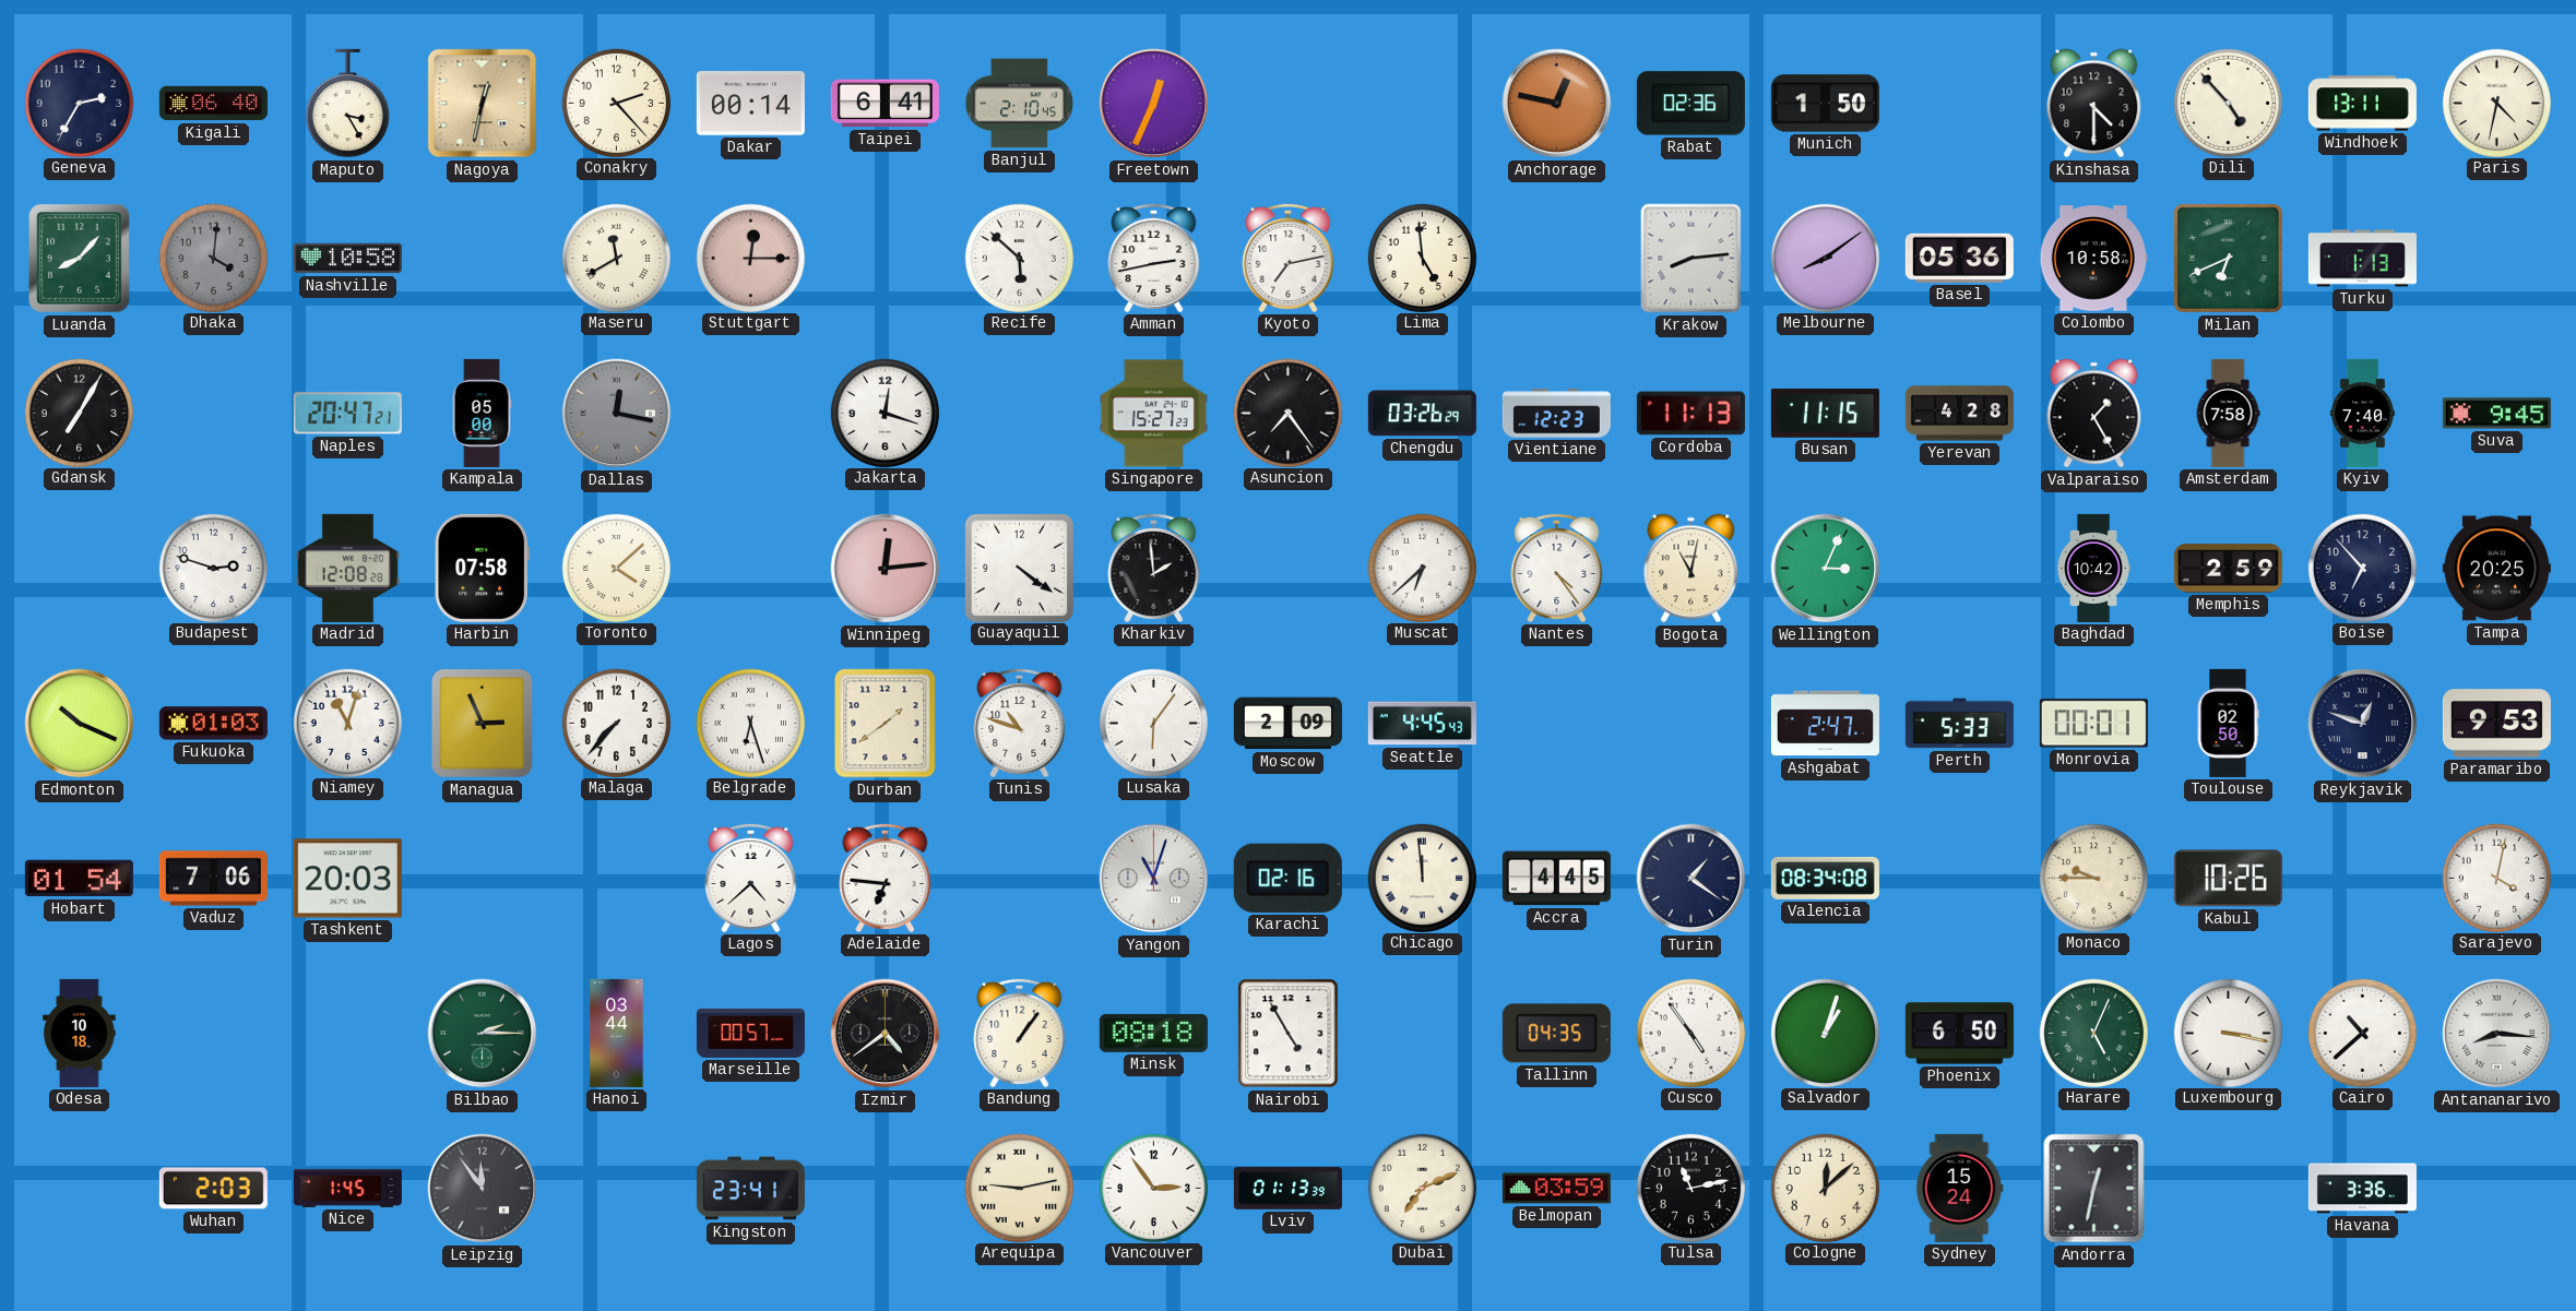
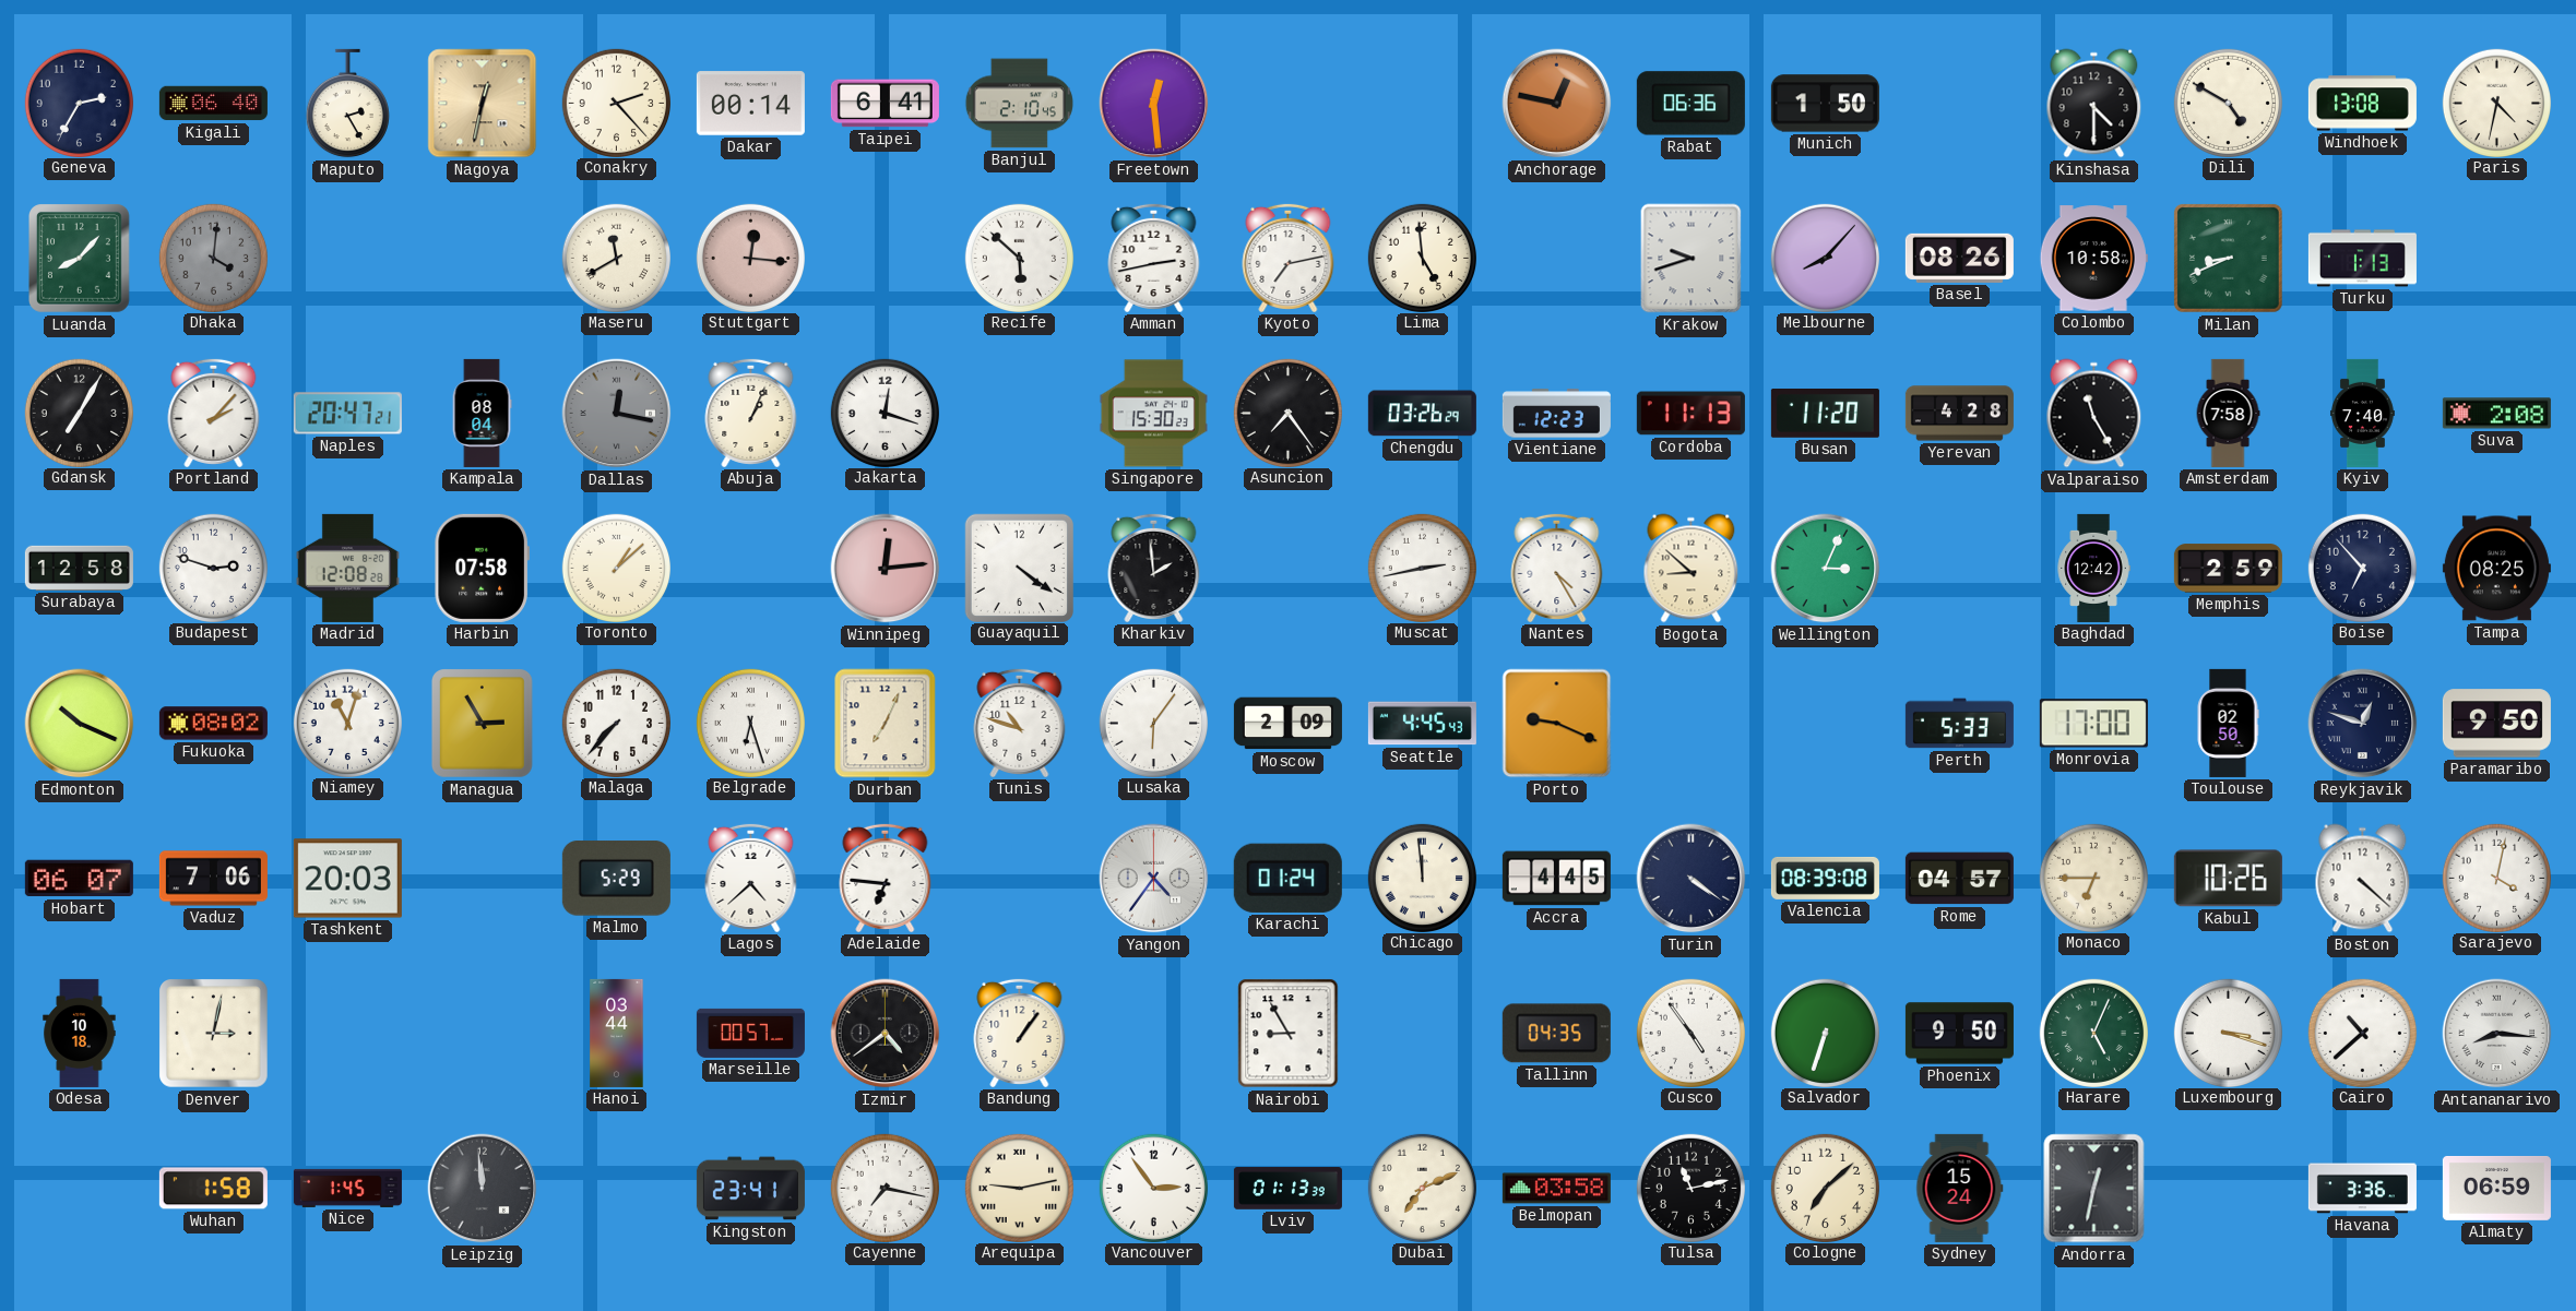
Maputo: 3:25 -> 2:25
Freetown: 12:34 -> 12:29
Rabat: 02:36 -> 06:36
Dili: 4:53 -> 4:50
Windhoek: 13:11 -> 13:08
Nashville: 10:58 -> none
Stuttgart: 12:15 -> 12:16
Krakow: 8:14 -> 9:42
Melbourne: 8:09 -> 8:07
Basel: 05:36 -> 08:26
Milan: 6:41 -> 8:41
Portland: none -> 2:07
Kampala: 05:00 -> 08:04
Abuja: none -> 1:04
Singapore: 15:27 -> 15:30
Busan: 11:15 -> 11:20
Valparaiso: 1:25 -> 11:25
Suva: 9:45 -> 2:08
Surabaya: none -> 12:58
Toronto: 4:08 -> 1:08
Muscat: 6:38 -> 2:43
Nantes: 4:24 -> 4:25
Bogota: 11:02 -> 8:52
Baghdad: 10:42 -> 12:42
Tampa: 20:25 -> 08:25
Fukuoka: 01:03 -> 08:02
Managua: 2:56 -> 2:55
Durban: 1:39 -> 7:04
Porto: none -> 9:19
Ashgabat: 2:47 -> none
Monrovia: 00:01 -> 17:00
Paramaribo: 9:53 -> 9:50
Hobart: 01:54 -> 06:07
Malmo: none -> 5:29
Yangon: 11:03 -> 4:36
Karachi: 02:16 -> 01:24
Turin: 1:21 -> 4:21
Valencia: 08:34 -> 08:39
Rome: none -> 04:57
Monaco: 9:45 -> 6:45
Boston: none -> 4:22
Denver: none -> 3:02
Bilbao: 2:15 -> none
Minsk: 08:18 -> none
Nairobi: 4:55 -> 8:55
Salvador: 1:03 -> 6:33
Phoenix: 6:50 -> 9:50
Luxembourg: 3:17 -> 3:18
Wuhan: 2:03 -> 1:58
Leipzig: 11:54 -> 11:59
Cayenne: none -> 7:17
Belmopan: 03:59 -> 03:58
Cologne: 12:08 -> 7:08
Almaty: none -> 06:59
